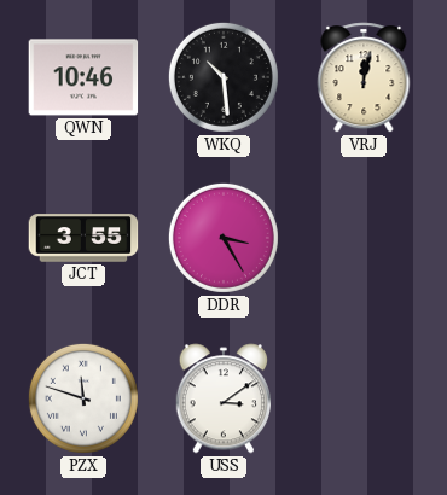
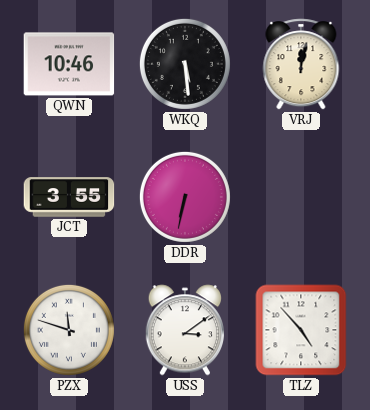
WKQ: 10:29 -> 5:29
DDR: 3:25 -> 6:32
TLZ: none -> 4:53
